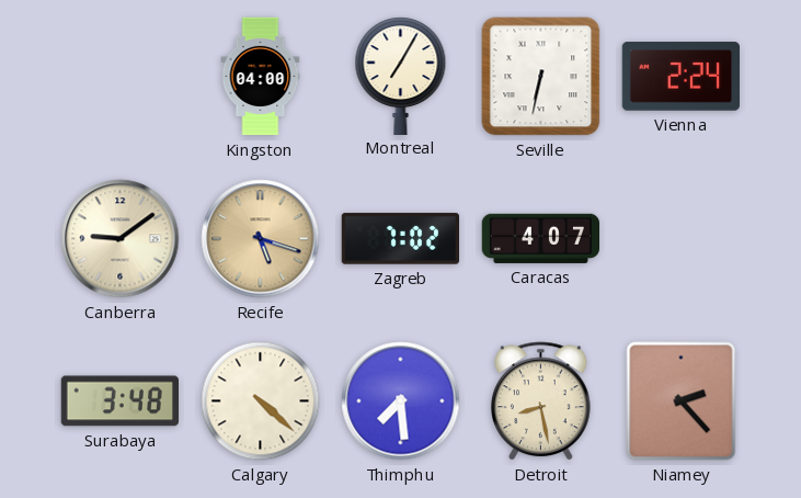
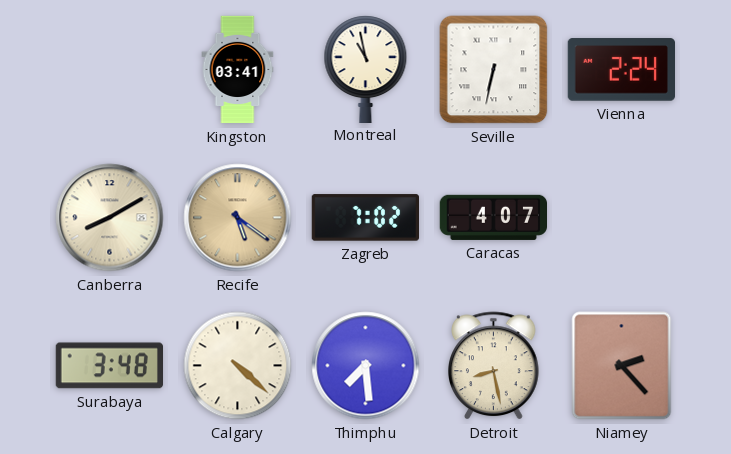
Kingston: 04:00 -> 03:41
Montreal: 7:05 -> 10:58
Canberra: 9:09 -> 8:10
Recife: 5:18 -> 5:21
